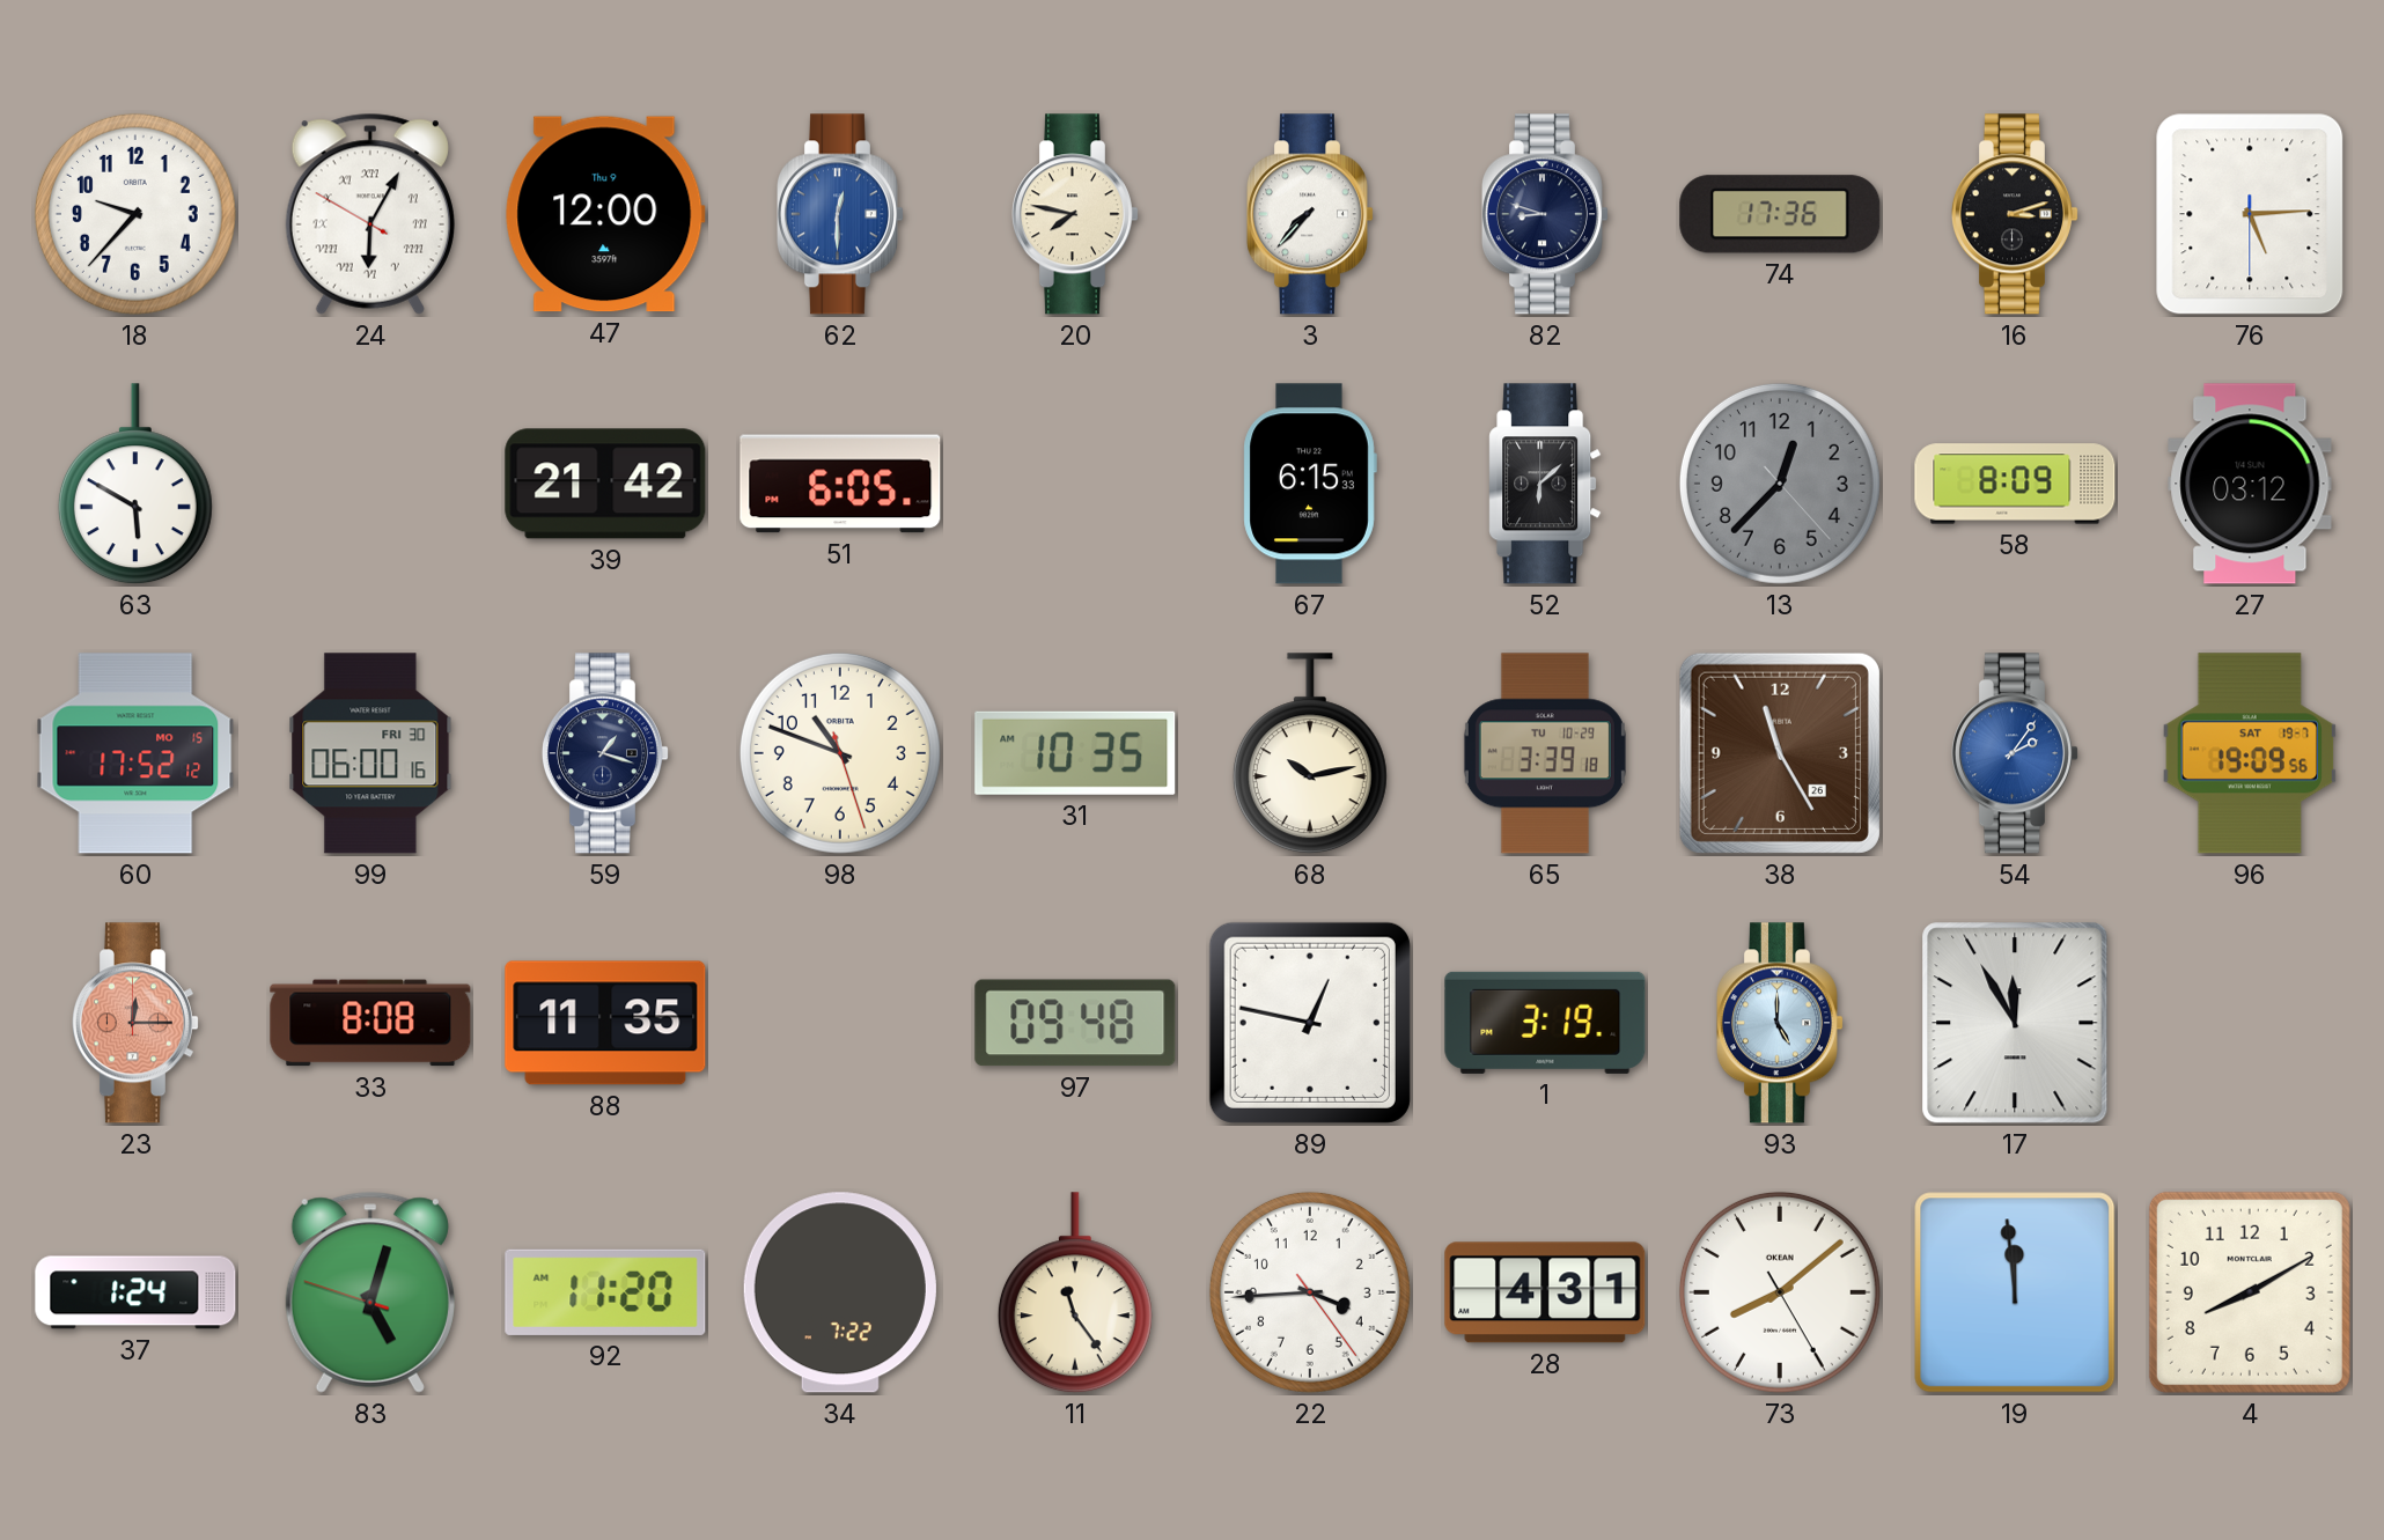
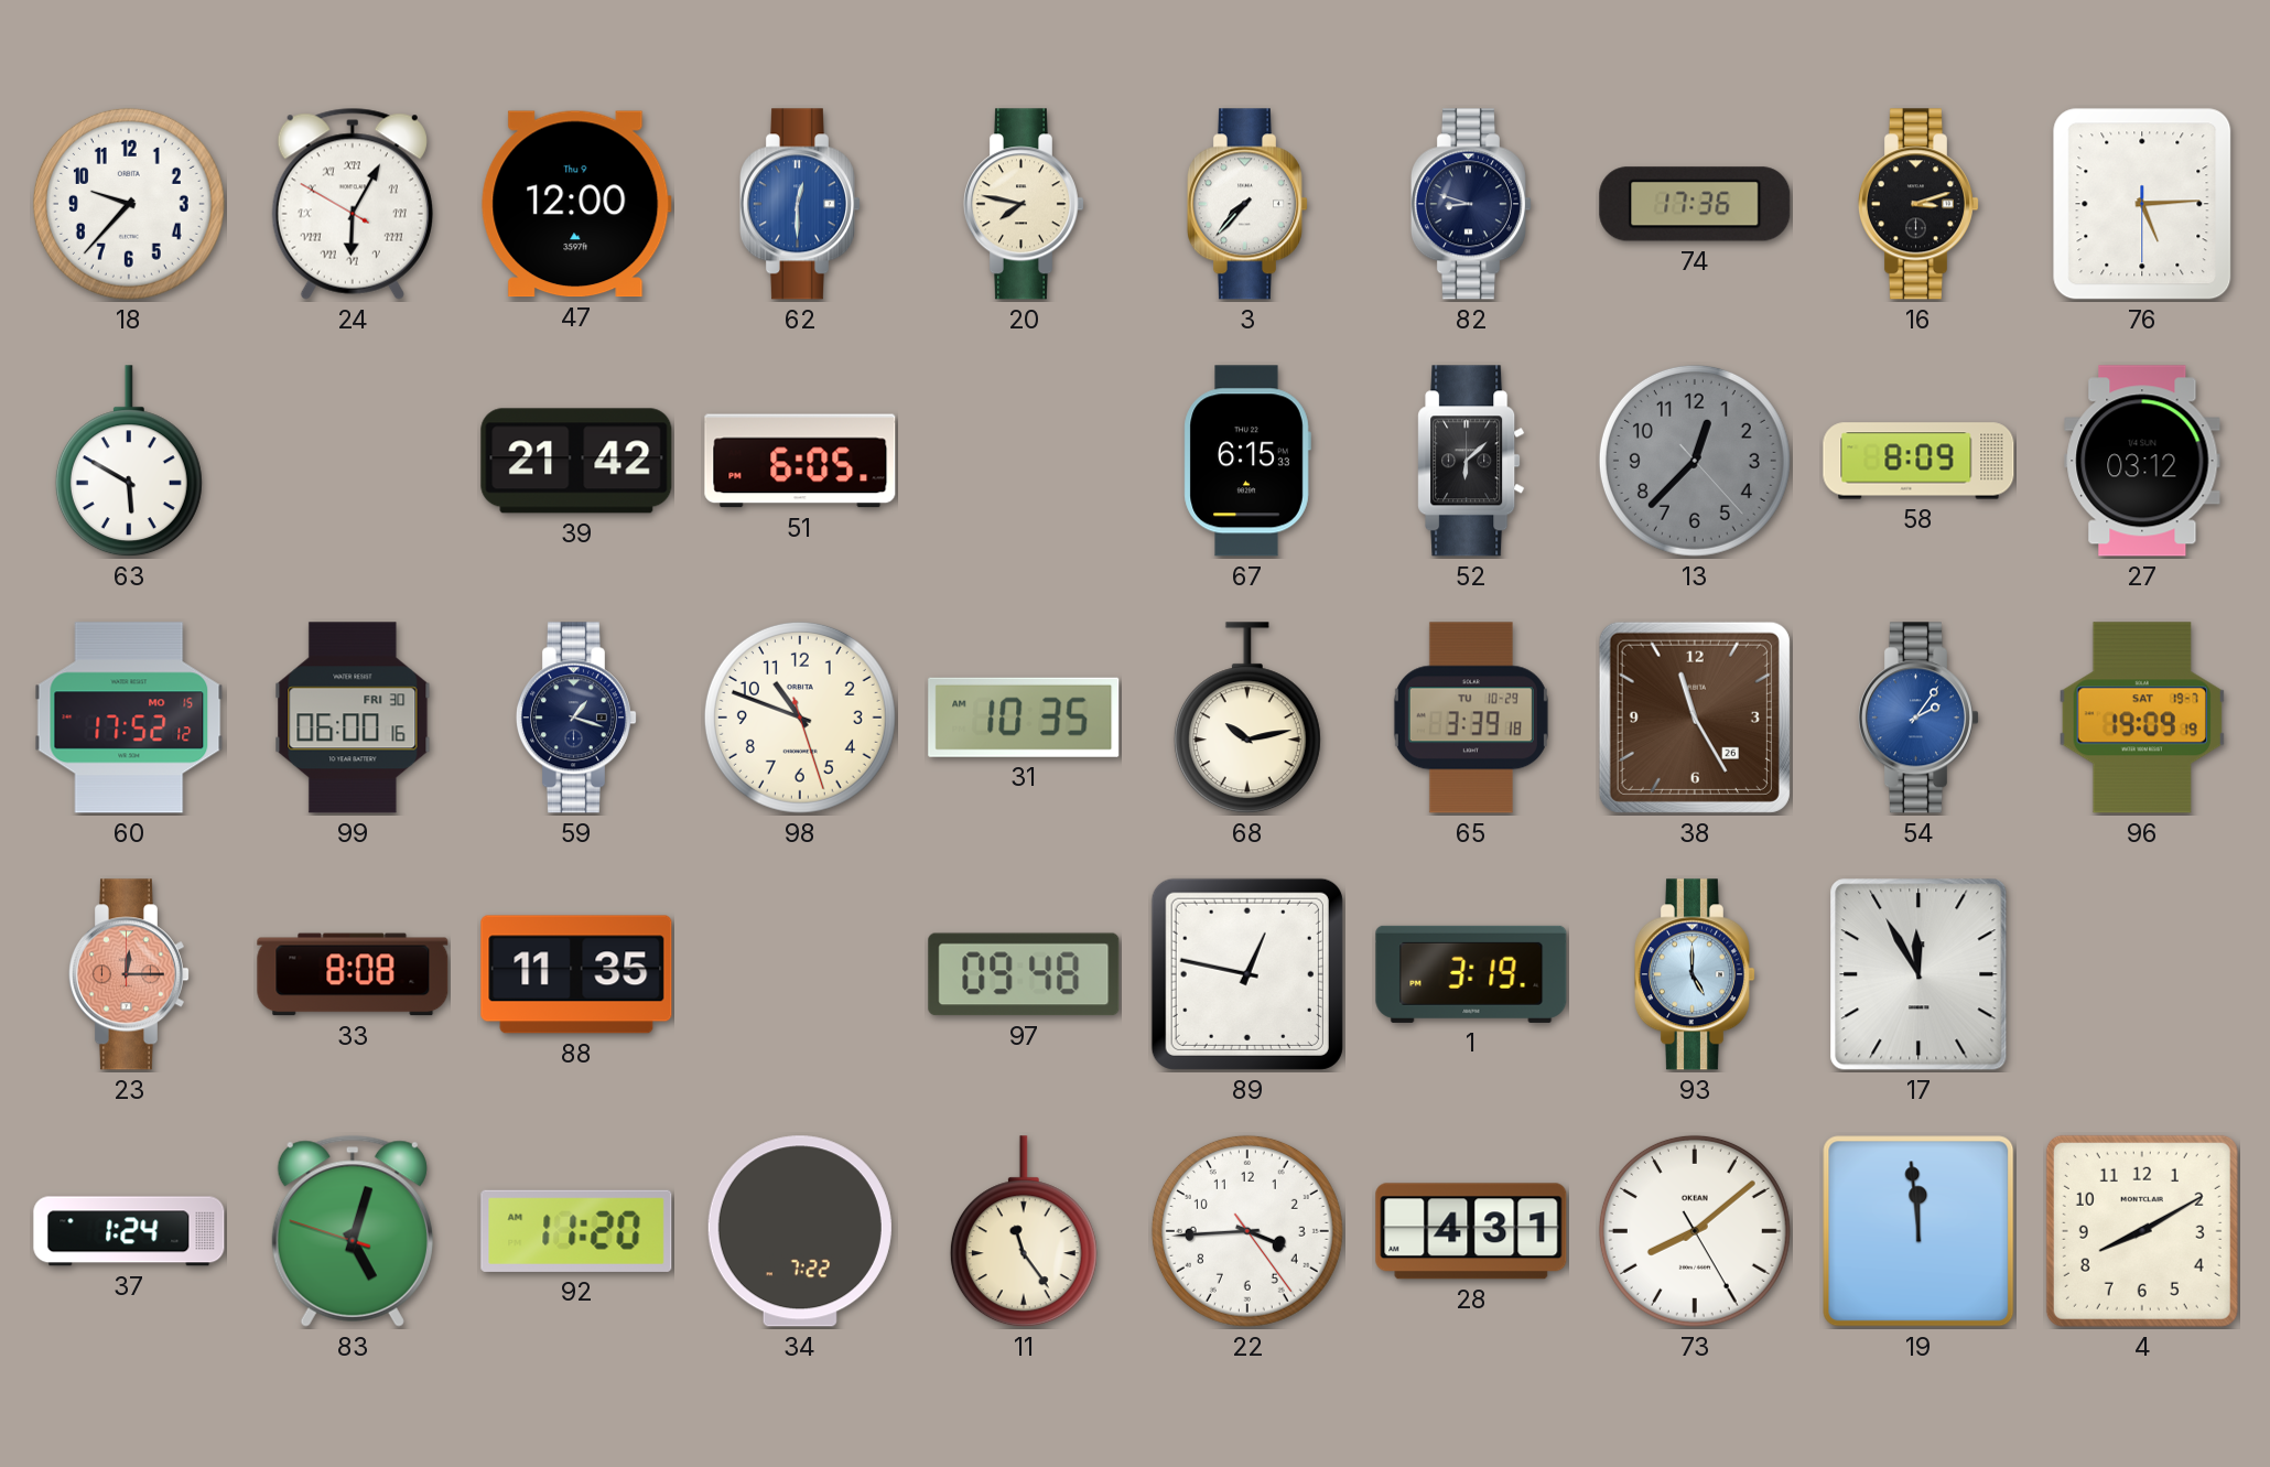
96: 19:09:56 -> 19:09:19
